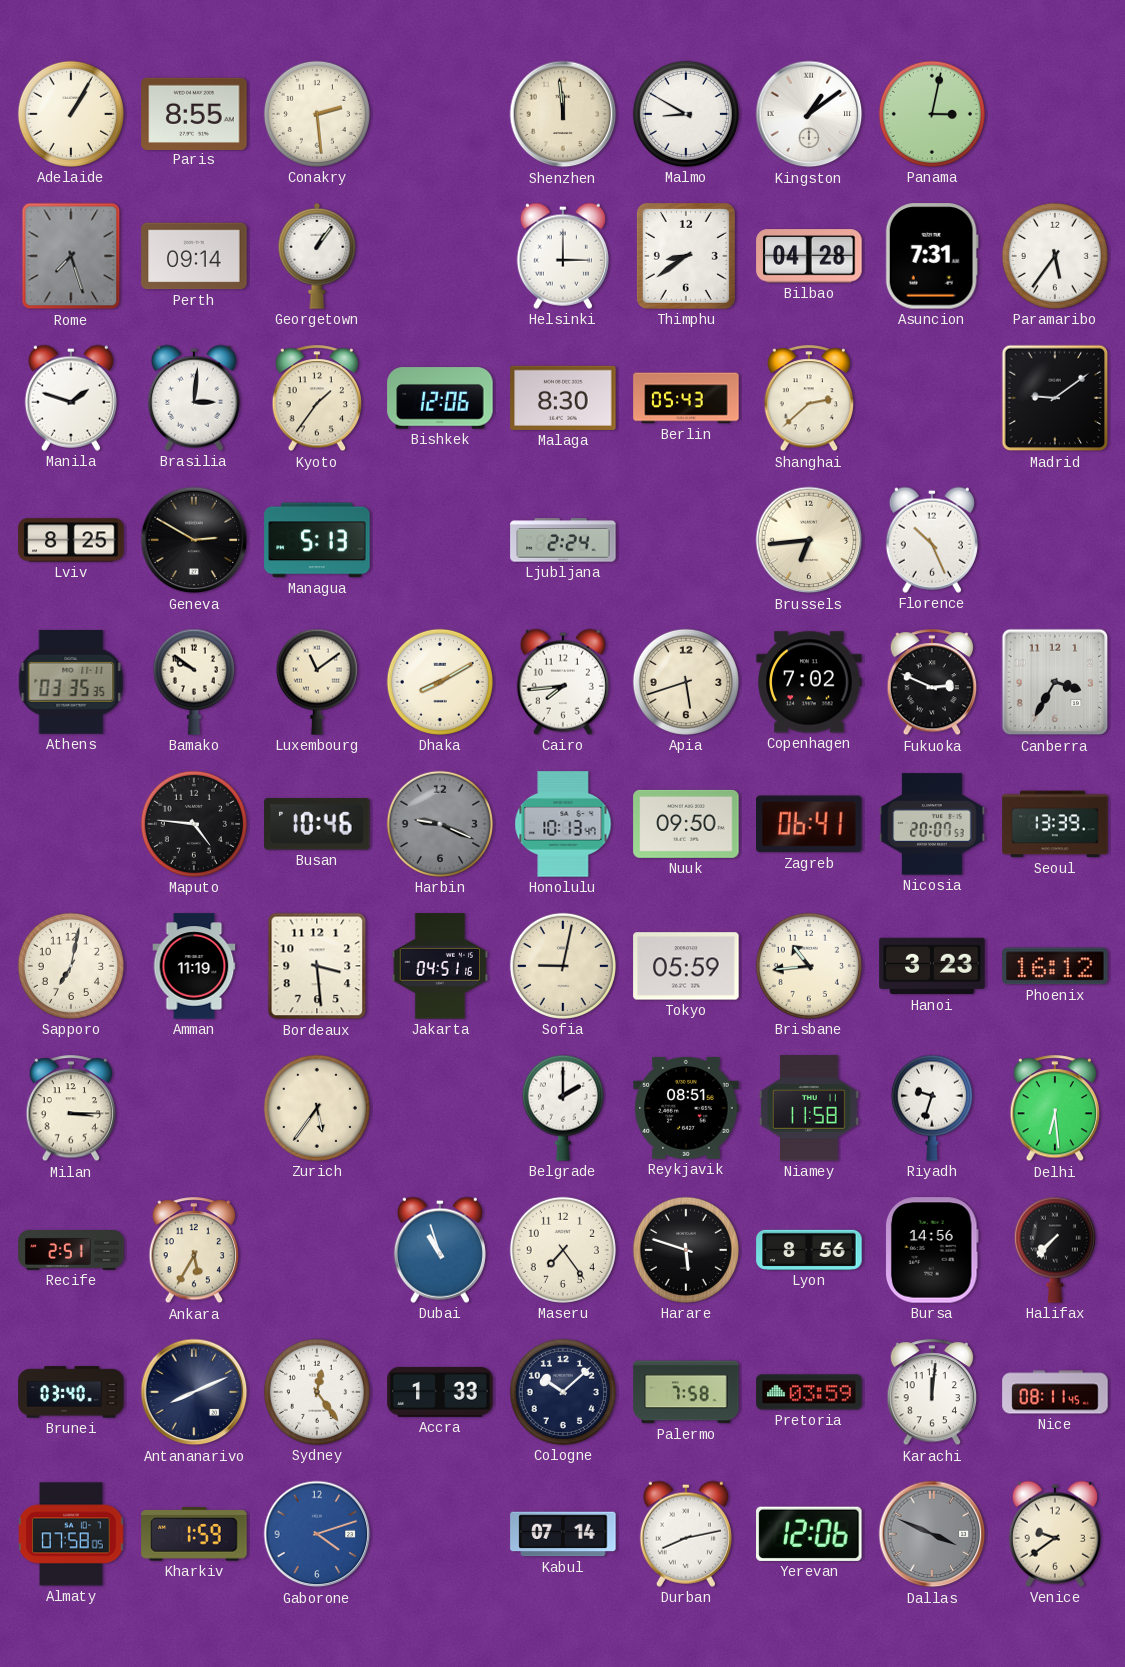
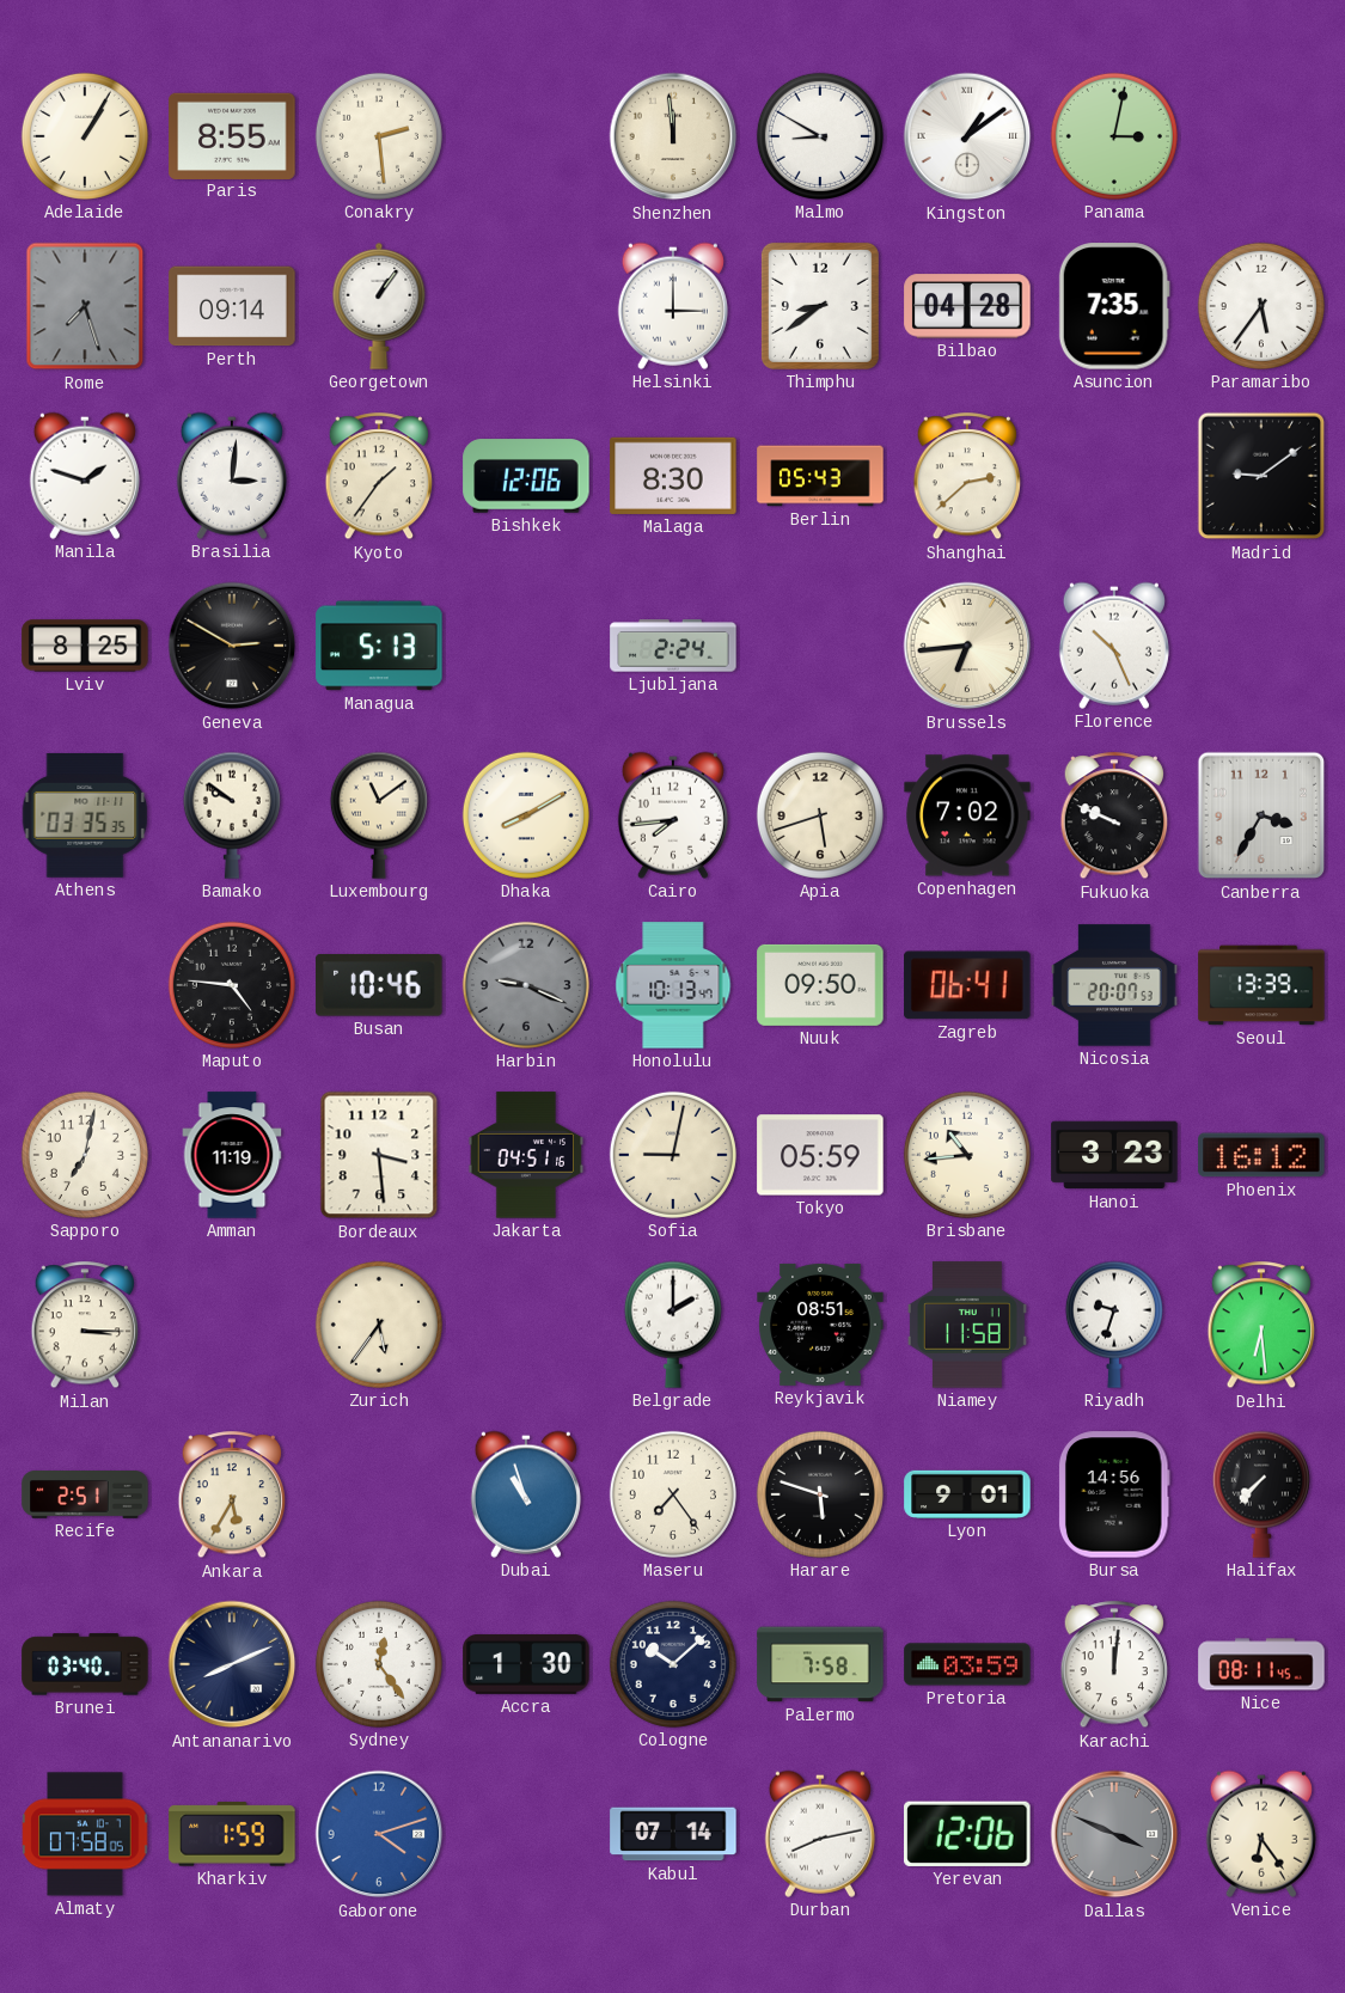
Asuncion: 7:31 -> 7:35
Fukuoka: 2:49 -> 9:49
Lyon: 8:56 -> 9:01
Accra: 1:33 -> 1:30
Venice: 9:39 -> 6:24
